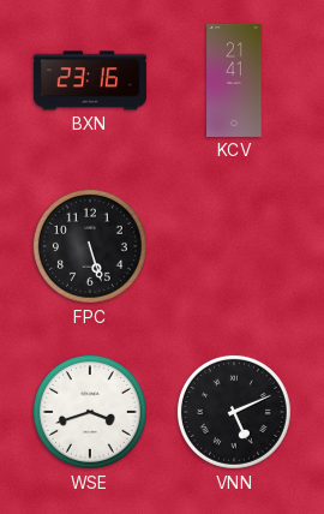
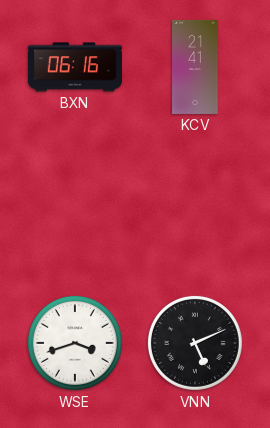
BXN: 23:16 -> 06:16
FPC: 5:27 -> none
